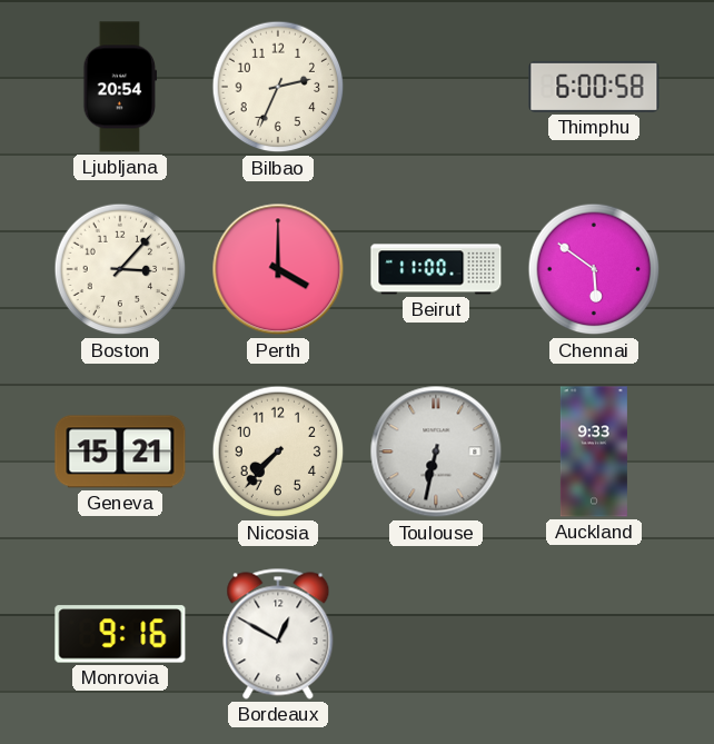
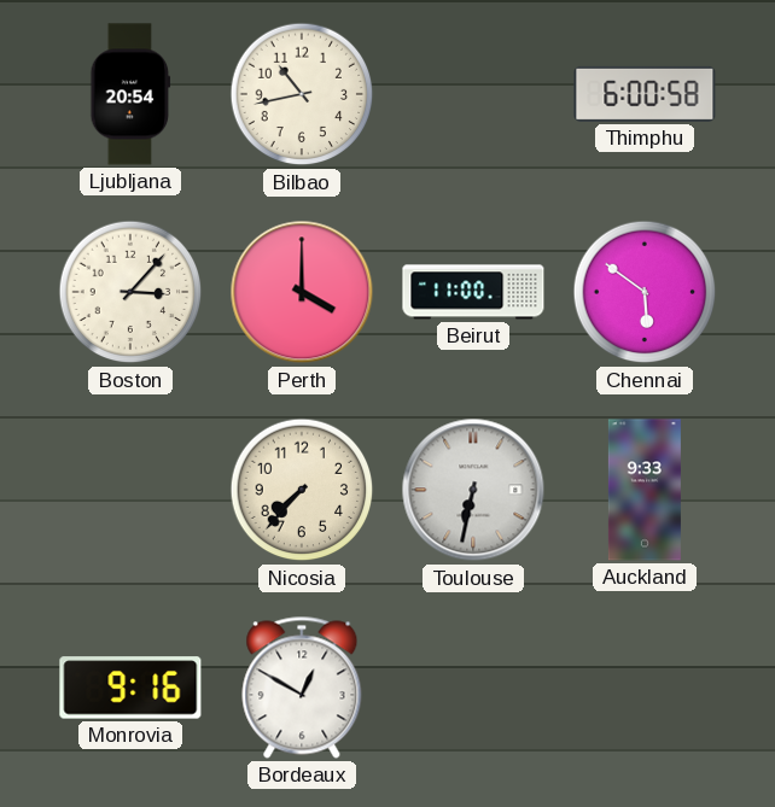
Bilbao: 2:34 -> 10:43
Geneva: 15:21 -> none
